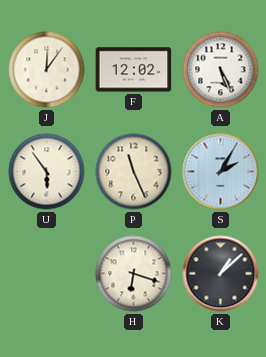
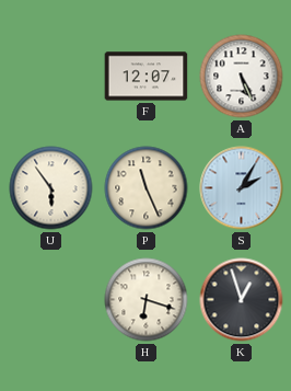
J: 12:06 -> none
F: 12:02 -> 12:07
K: 1:08 -> 12:57
